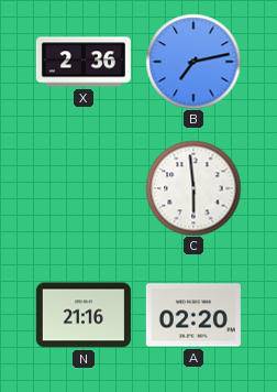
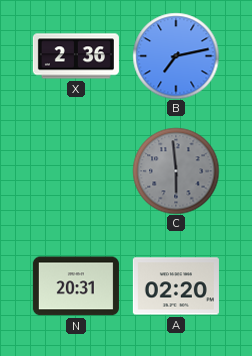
C dial: white -> grey
N: 21:16 -> 20:31
